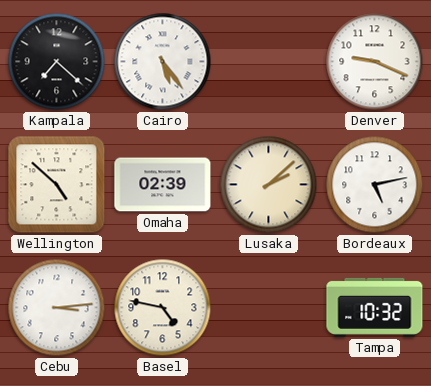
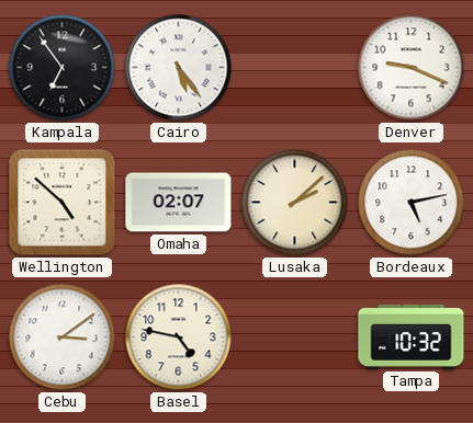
Kampala: 7:22 -> 6:54
Omaha: 02:39 -> 02:07
Cebu: 3:14 -> 3:09
